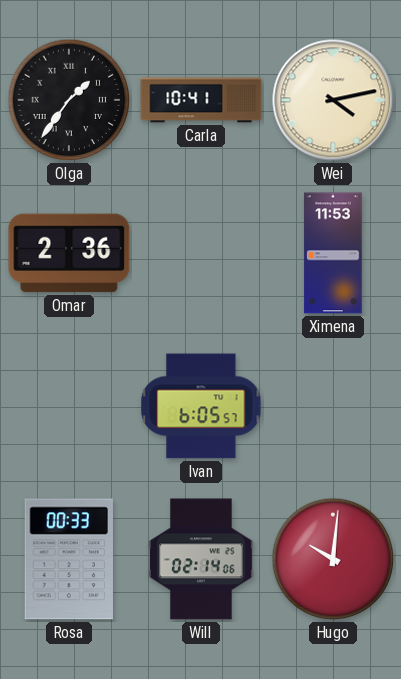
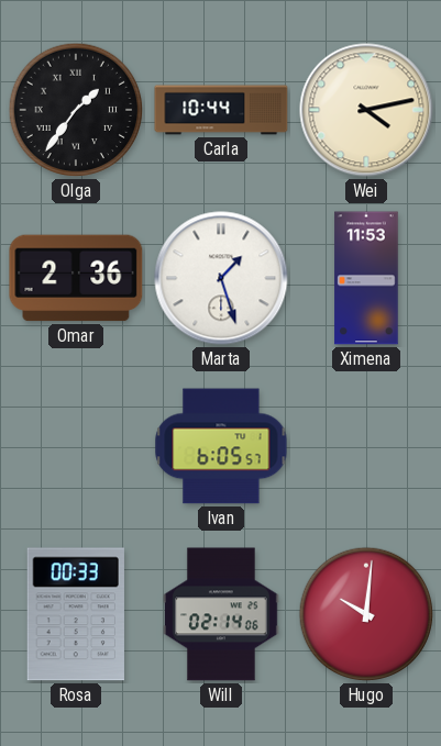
Carla: 10:41 -> 10:44
Marta: none -> 1:27
